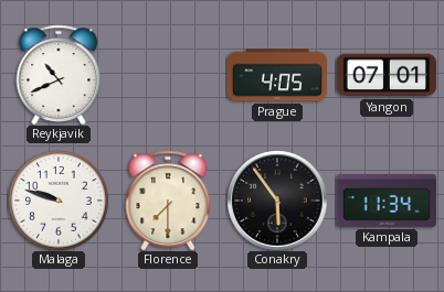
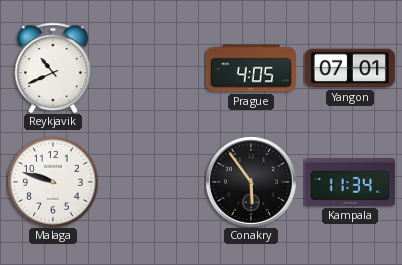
Florence: 7:30 -> none
